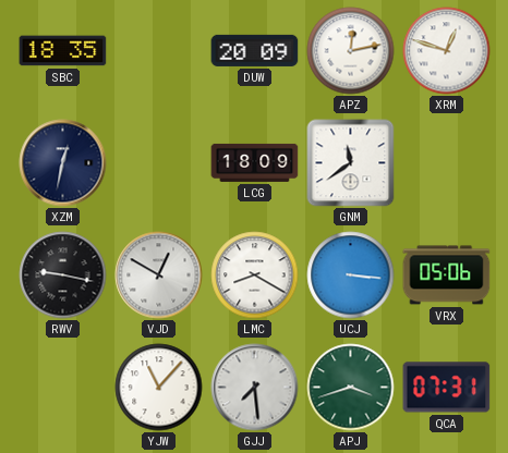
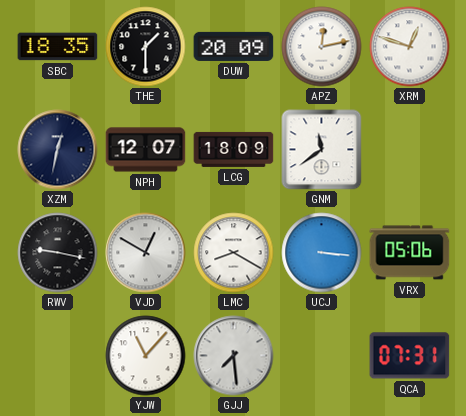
THE: none -> 1:30
NPH: none -> 12:07
APJ: 3:42 -> none
